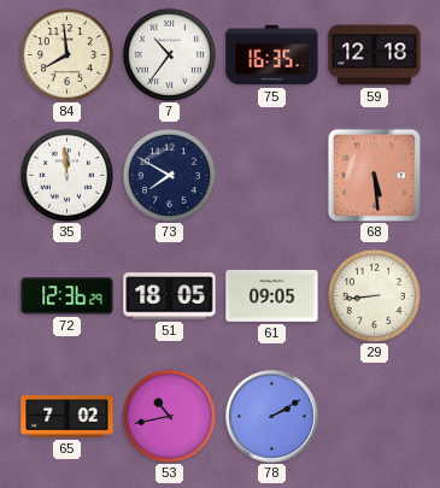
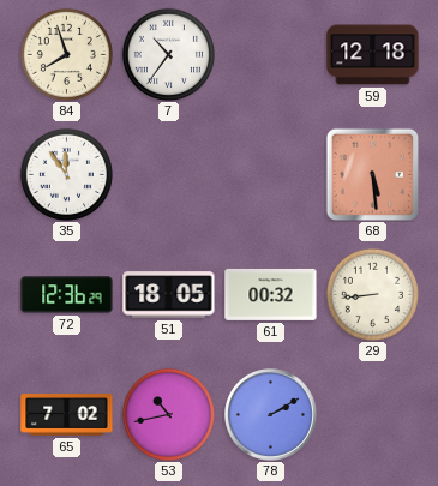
84: 7:59 -> 7:57
75: 16:35 -> none
35: 11:59 -> 11:54
73: 7:50 -> none
61: 09:05 -> 00:32
